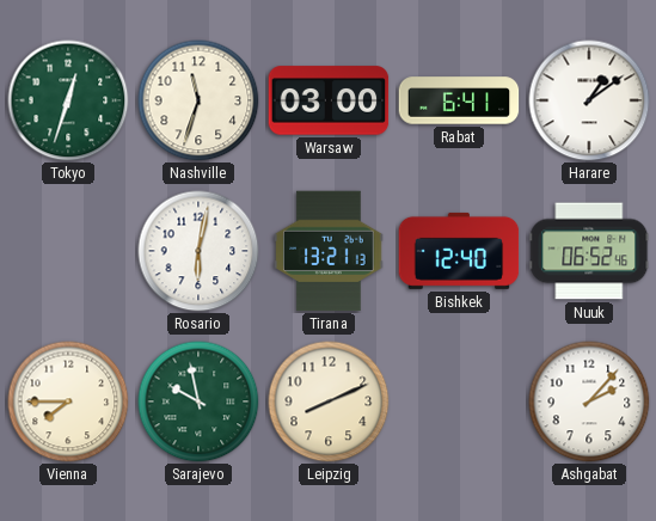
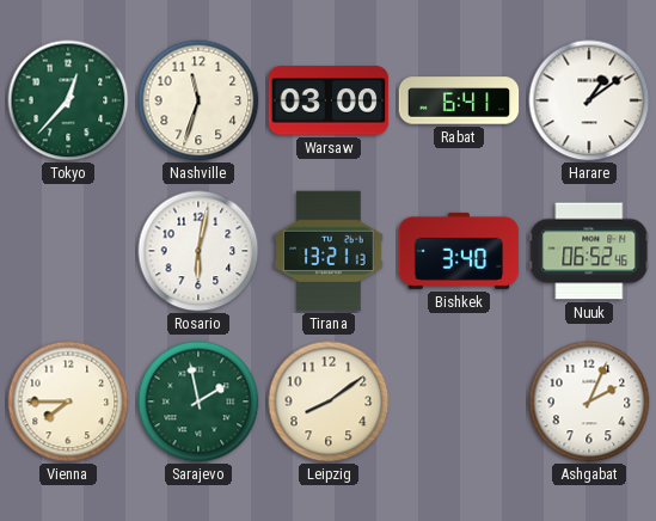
Tokyo: 12:33 -> 12:37
Bishkek: 12:40 -> 3:40
Sarajevo: 9:58 -> 1:58
Leipzig: 8:11 -> 8:09
Ashgabat: 2:07 -> 2:04
